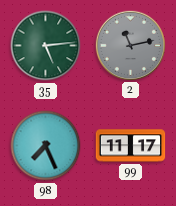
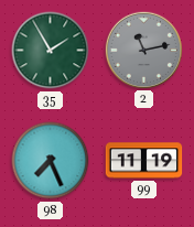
35: 5:14 -> 1:55
99: 11:17 -> 11:19
